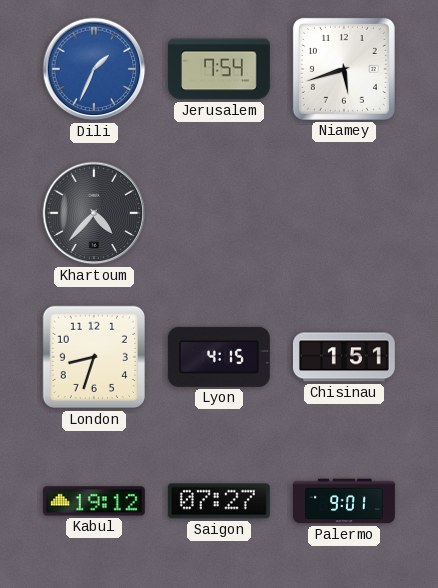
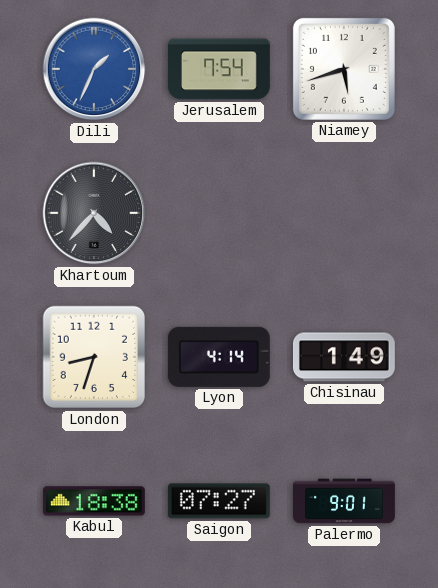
Lyon: 4:15 -> 4:14
Chisinau: 1:51 -> 1:49
Kabul: 19:12 -> 18:38
